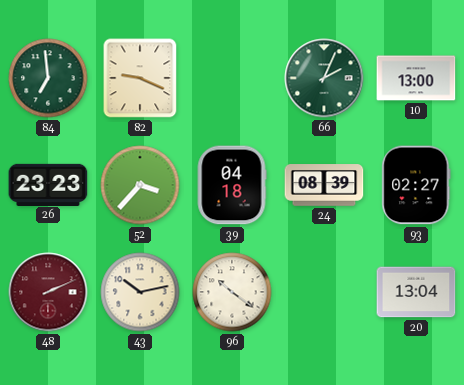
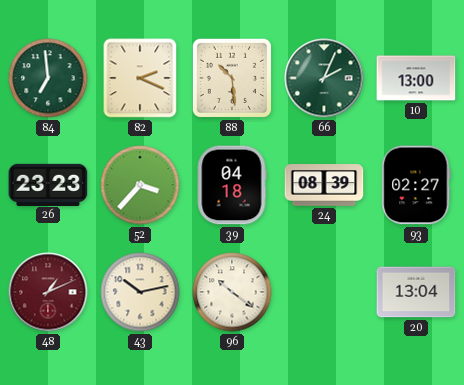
82: 9:19 -> 2:19
88: none -> 10:29
48: 2:11 -> 1:11
